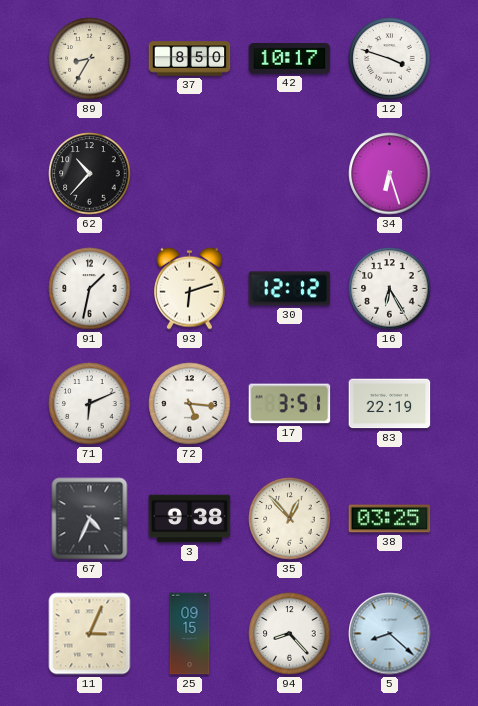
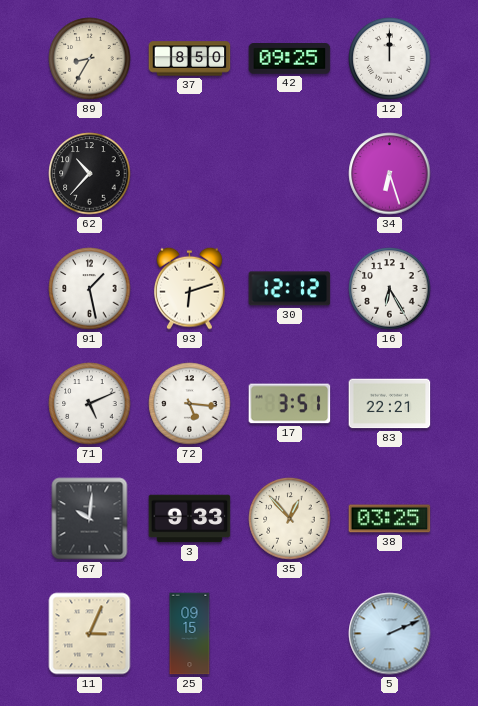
42: 10:17 -> 09:25
12: 3:48 -> 12:00
91: 1:32 -> 1:28
71: 6:11 -> 5:11
83: 22:19 -> 22:21
67: 4:34 -> 10:01
3: 9:38 -> 9:33
94: 8:23 -> none
5: 8:22 -> 2:11
